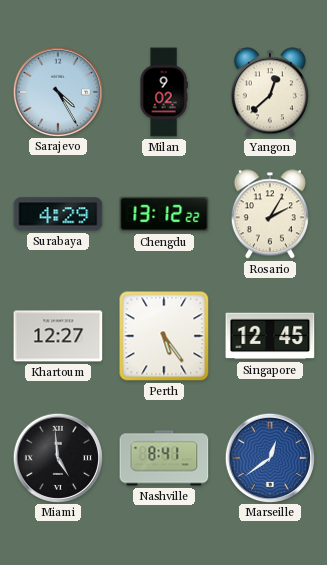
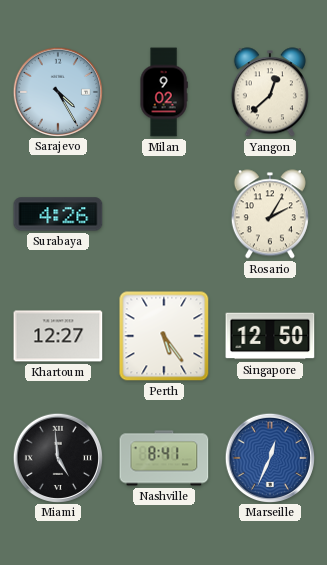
Surabaya: 4:29 -> 4:26
Chengdu: 13:12 -> none
Singapore: 12:45 -> 12:50
Marseille: 12:39 -> 12:34
